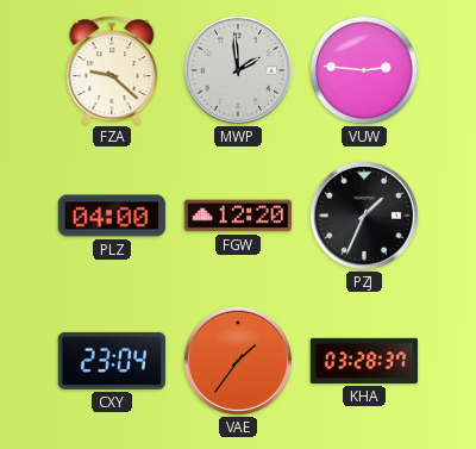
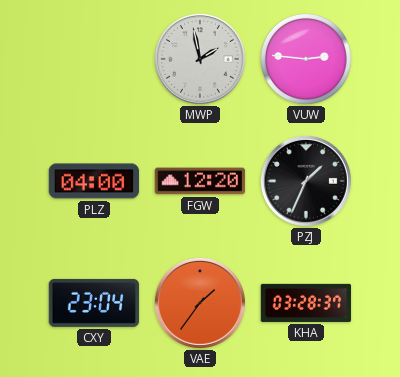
FZA: 9:22 -> none
MWP: 1:59 -> 1:58
